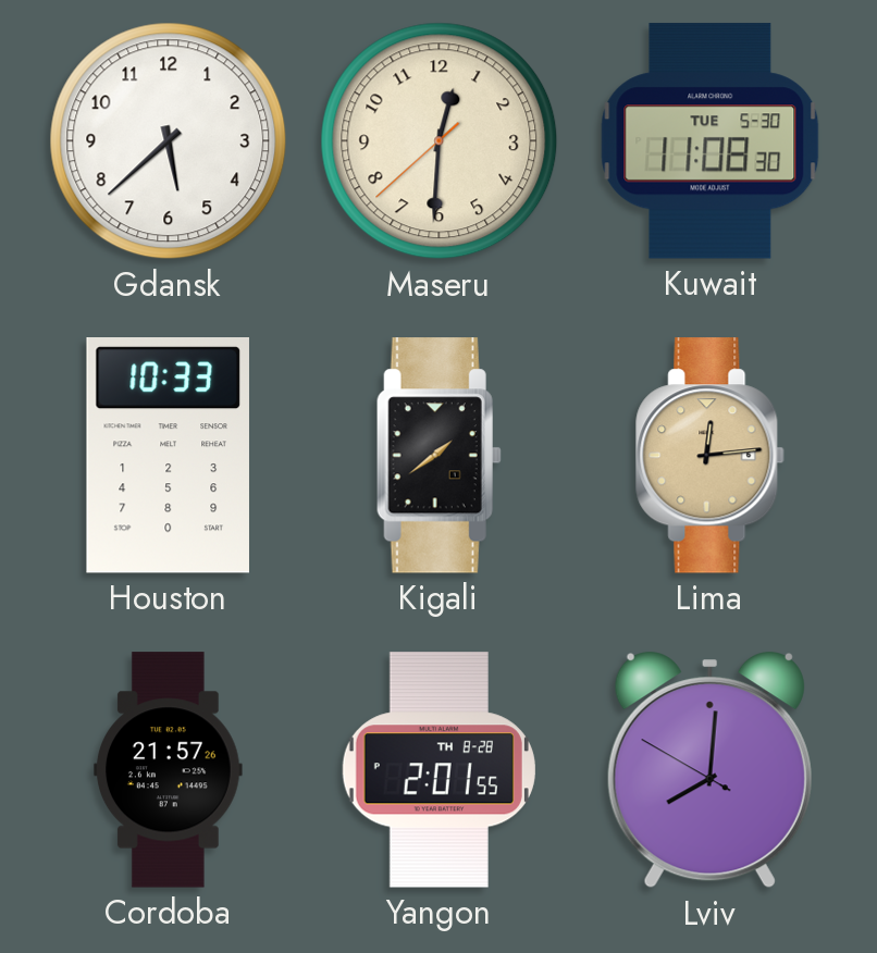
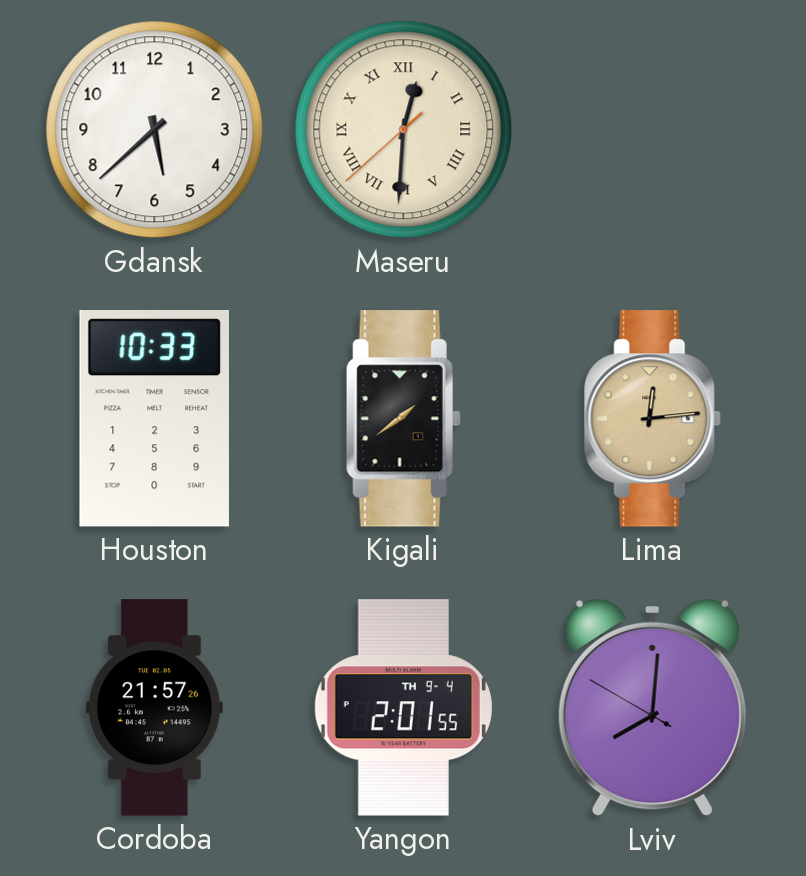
Maseru numerals: Arabic -> Roman
Kuwait: 11:08 -> none
Yangon date: TH 8-28 -> TH 9-4
